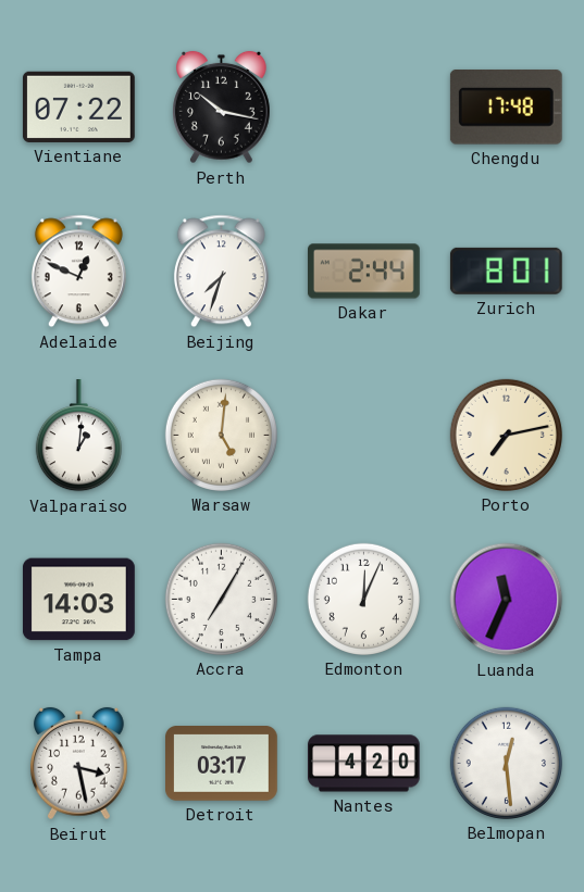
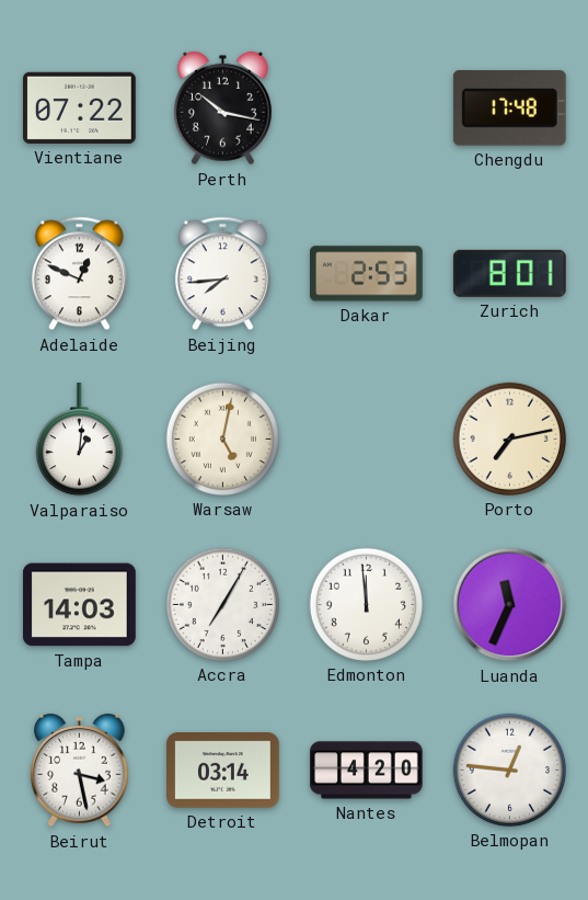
Beijing: 7:33 -> 7:44
Dakar: 2:44 -> 2:53
Warsaw: 5:01 -> 5:02
Edmonton: 12:04 -> 11:59
Detroit: 03:17 -> 03:14
Belmopan: 12:29 -> 12:46
